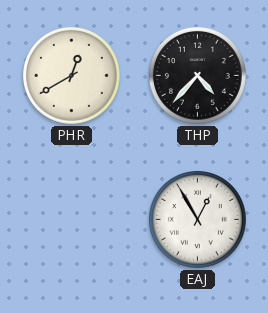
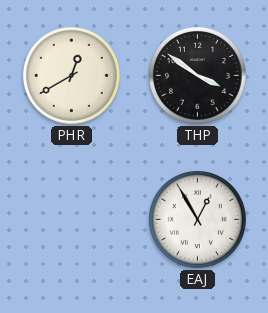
THP: 4:37 -> 3:51
